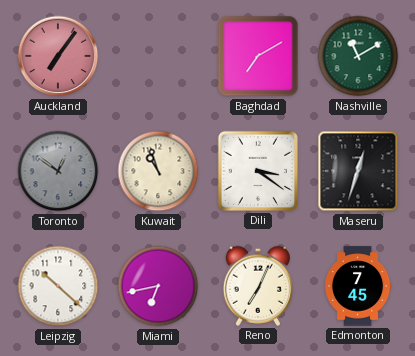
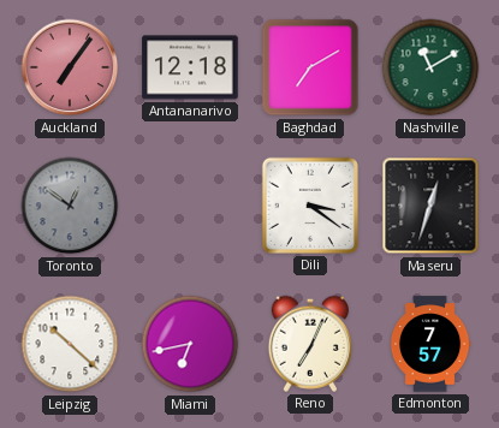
Antananarivo: none -> 12:18
Kuwait: 10:57 -> none
Edmonton: 7:45 -> 7:57
